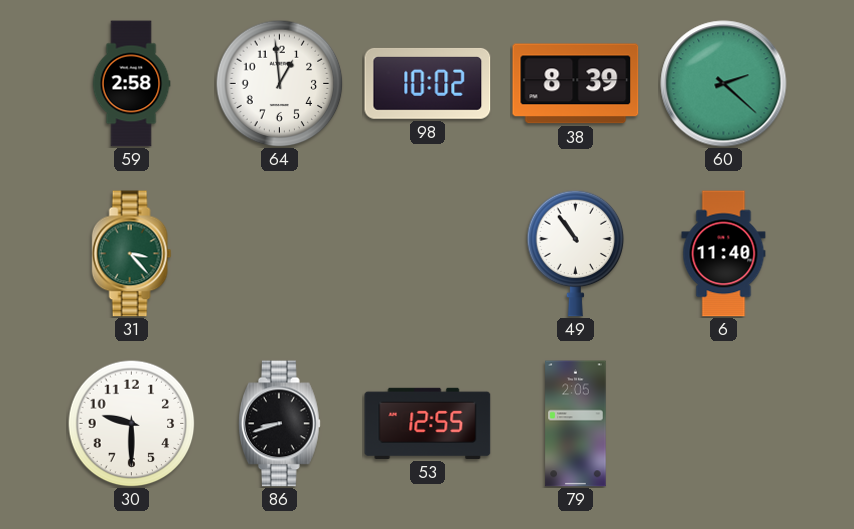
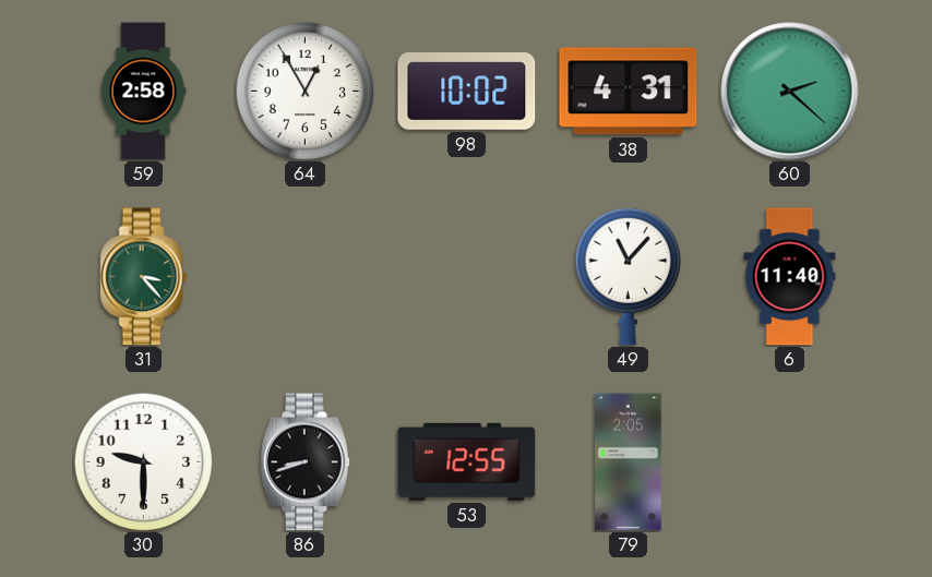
64: 12:59 -> 12:55
38: 8:39 -> 4:31
49: 10:54 -> 11:07
